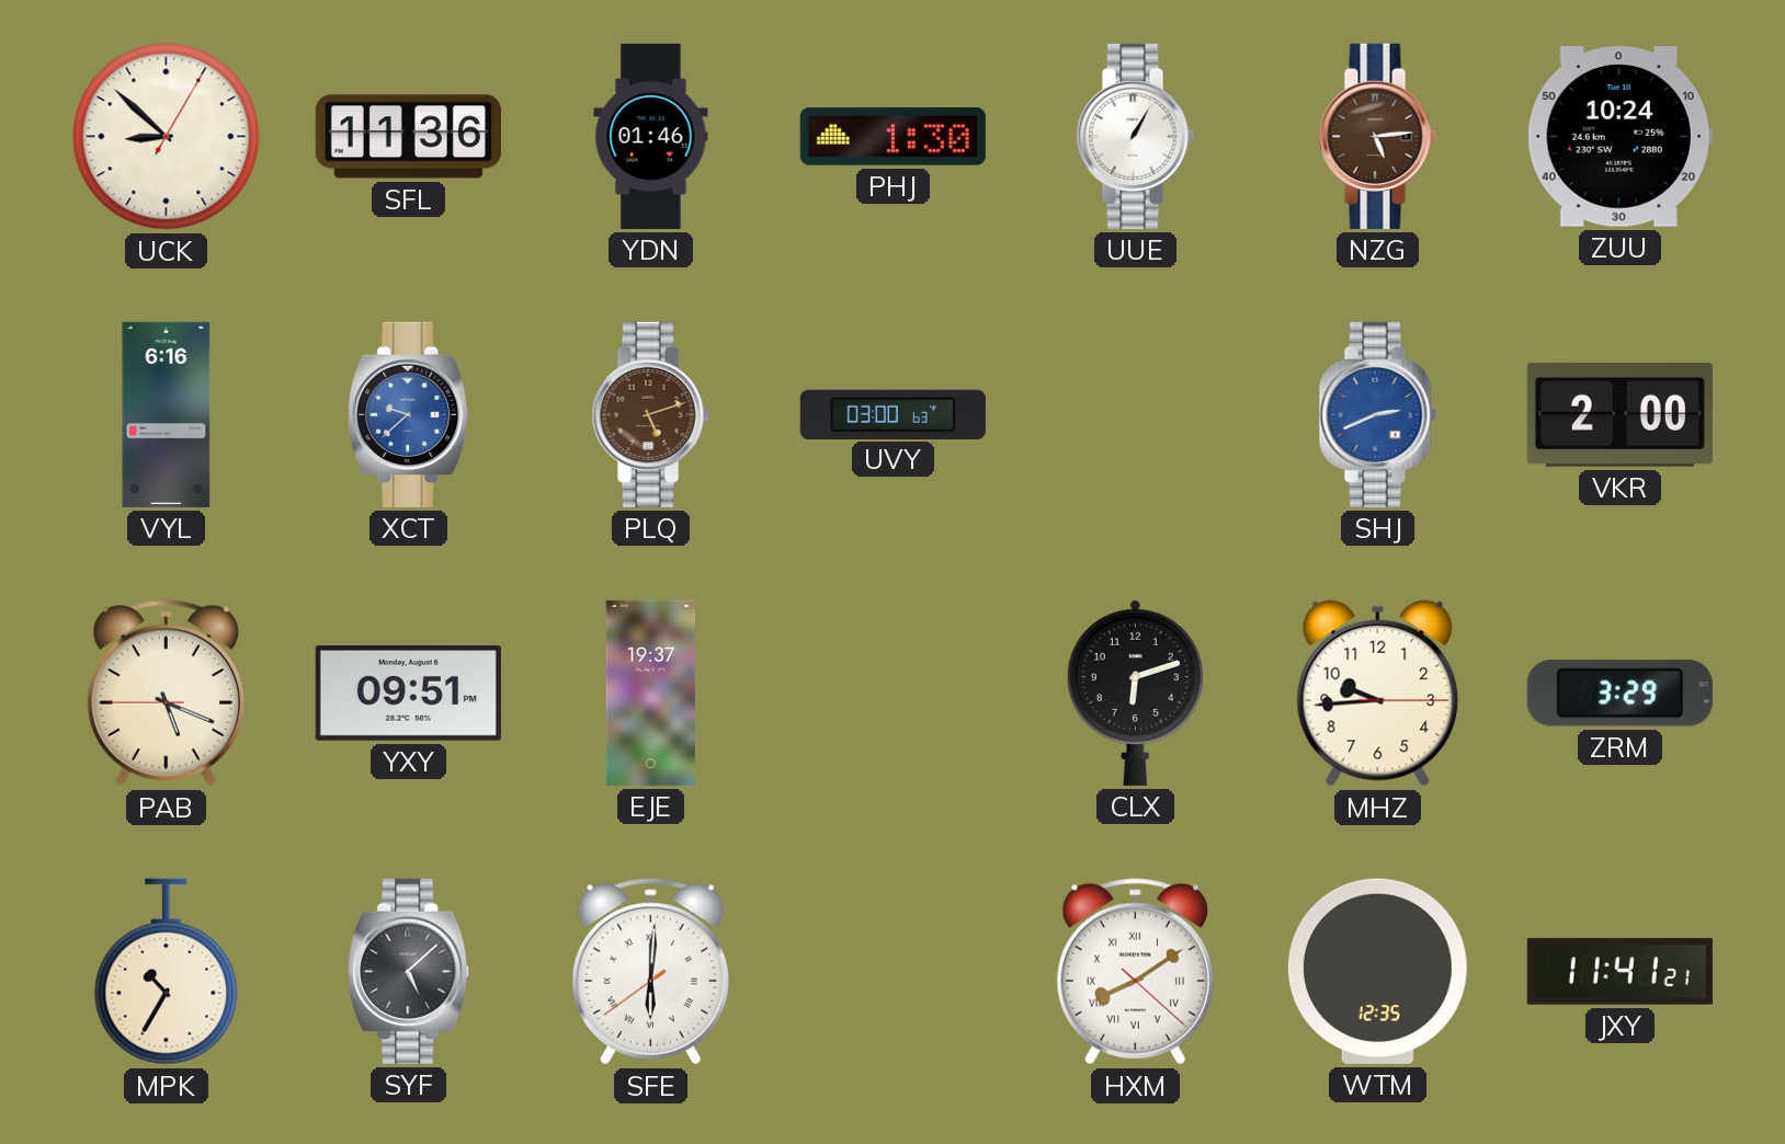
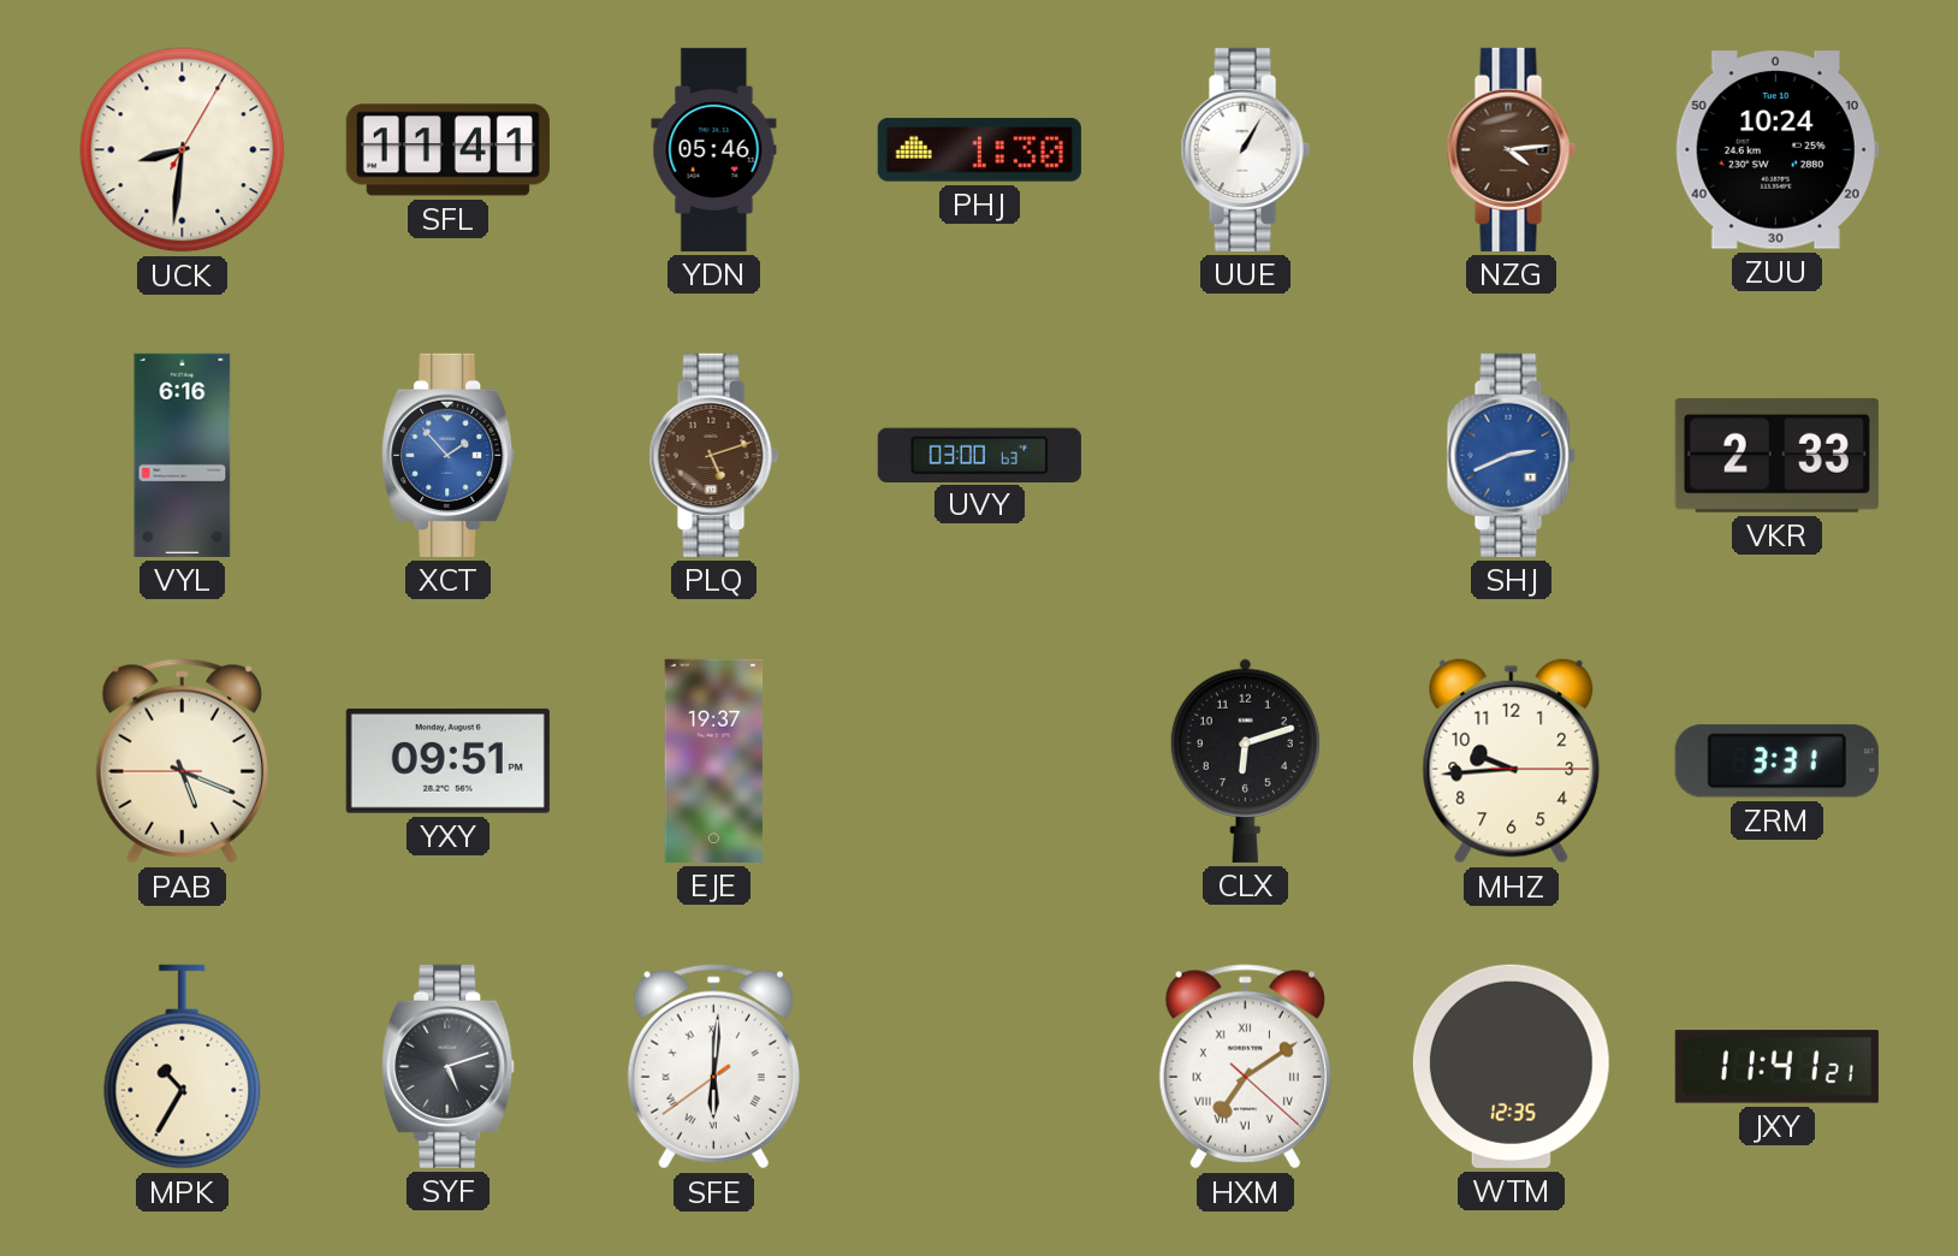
UCK: 8:52 -> 8:31
SFL: 11:36 -> 11:41
YDN: 01:46 -> 05:46
NZG: 5:14 -> 4:14
XCT: 9:38 -> 1:53
VKR: 2:00 -> 2:33
ZRM: 3:29 -> 3:31
SYF: 5:08 -> 5:12
HXM: 8:09 -> 7:09
